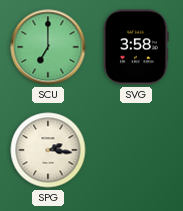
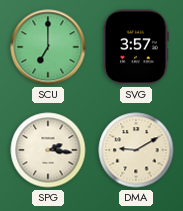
SVG: 3:58 -> 3:57
DMA: none -> 9:10
